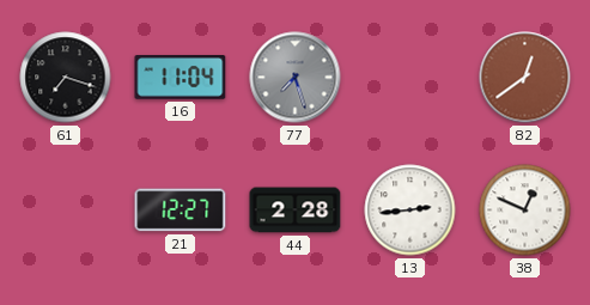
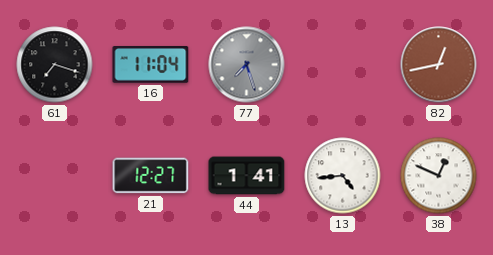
82: 12:39 -> 12:43
44: 2:28 -> 1:41
13: 2:44 -> 4:44
